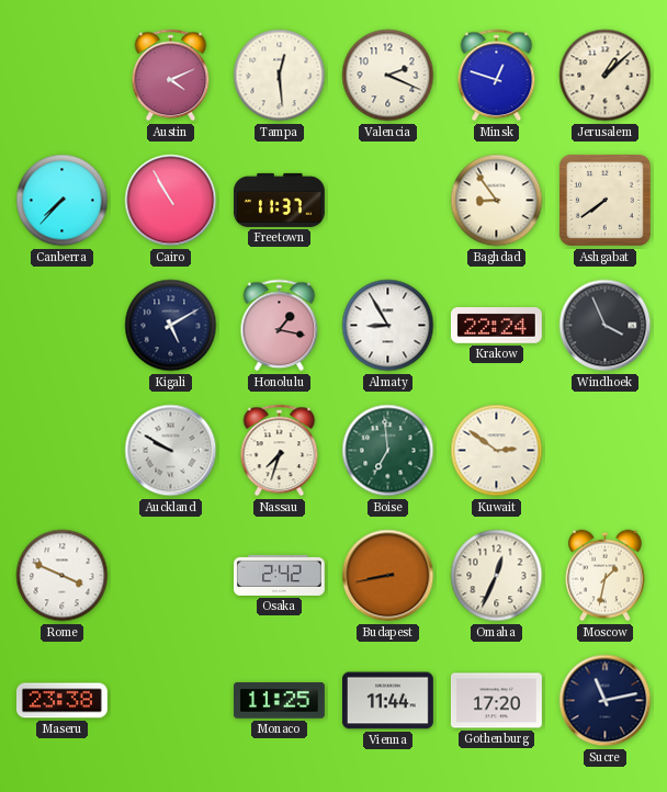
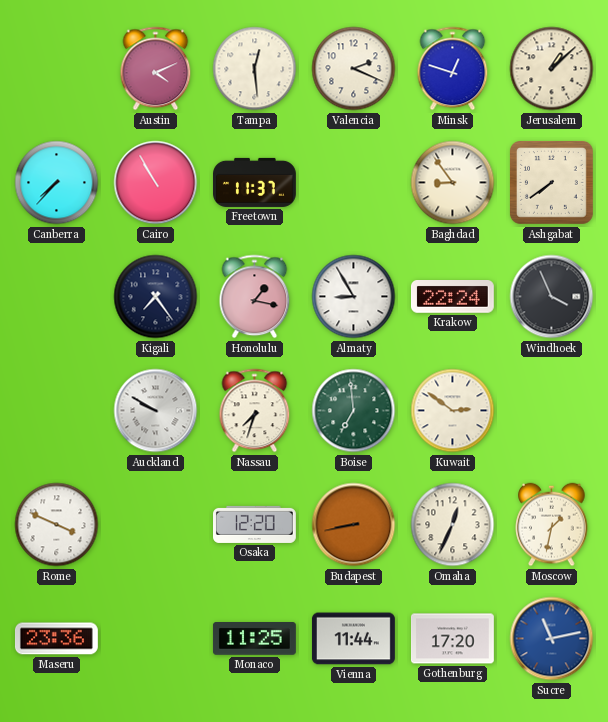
Kigali: 5:10 -> 7:24
Osaka: 2:42 -> 12:20
Maseru: 23:38 -> 23:36
Sucre dial: navy -> blue
